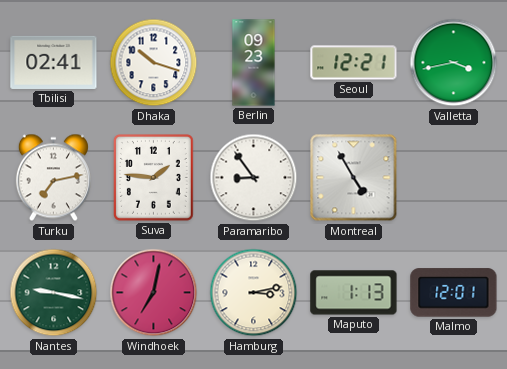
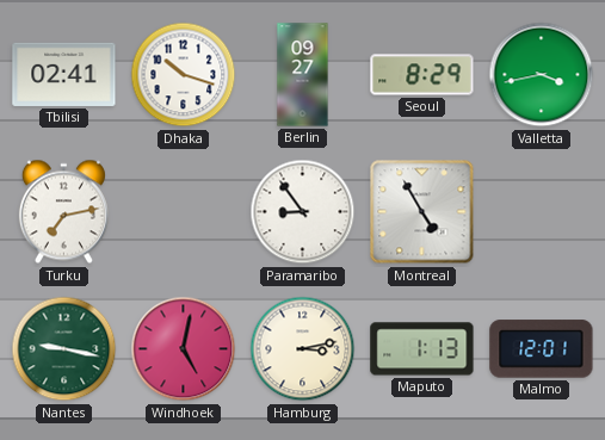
Berlin: 09:23 -> 09:27
Seoul: 12:21 -> 8:29
Suva: 1:46 -> none
Windhoek: 7:02 -> 5:02
